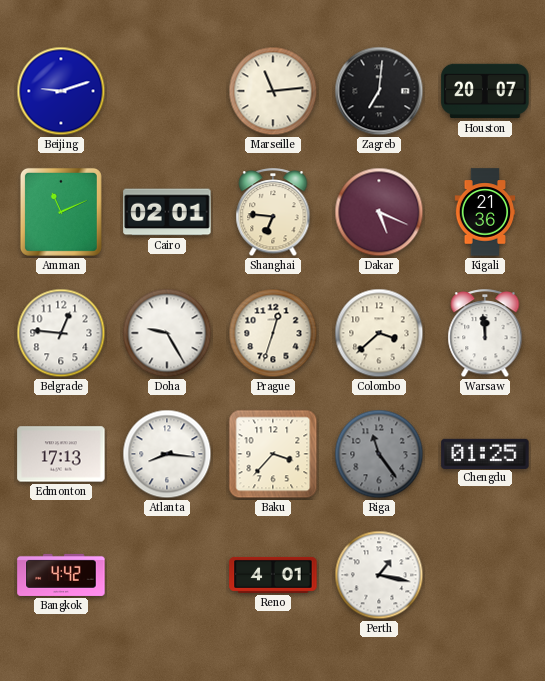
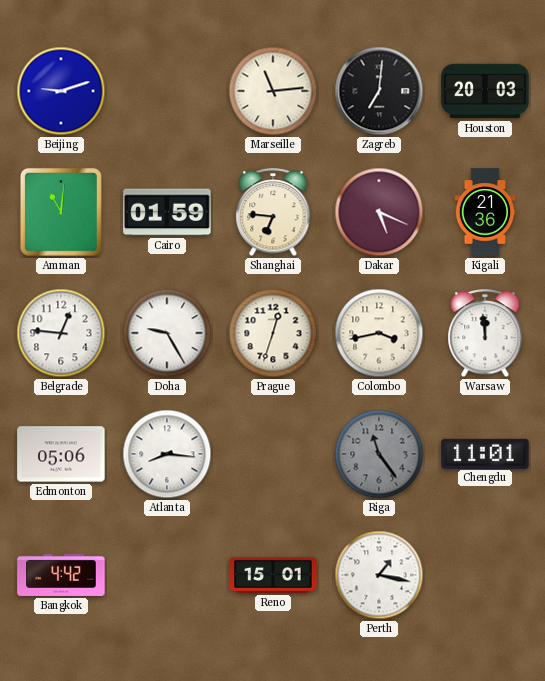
Houston: 20:07 -> 20:03
Amman: 11:11 -> 11:01
Cairo: 02:01 -> 01:59
Colombo: 3:38 -> 3:43
Edmonton: 17:13 -> 05:06
Baku: 3:37 -> none
Chengdu: 01:25 -> 11:01
Reno: 4:01 -> 15:01
